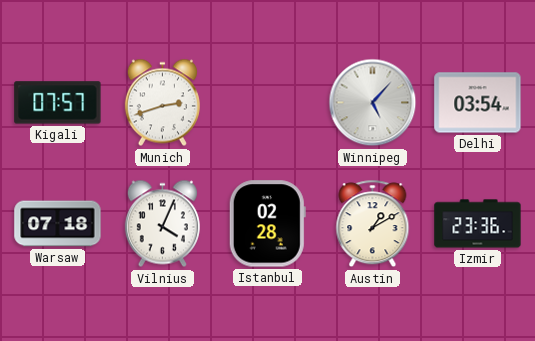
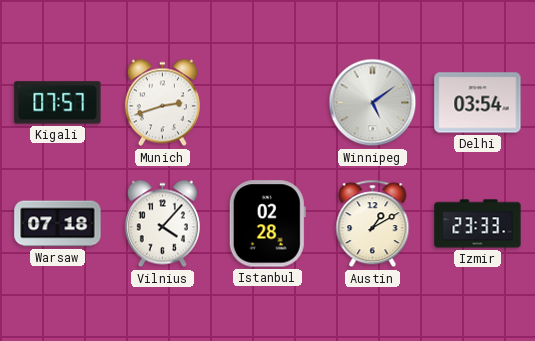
Winnipeg: 5:07 -> 5:09
Vilnius: 4:04 -> 4:07
Izmir: 23:36 -> 23:33
